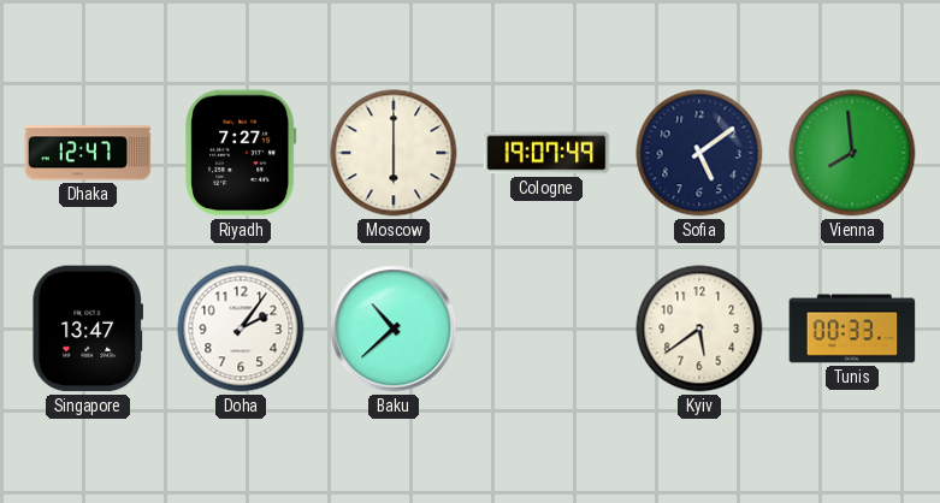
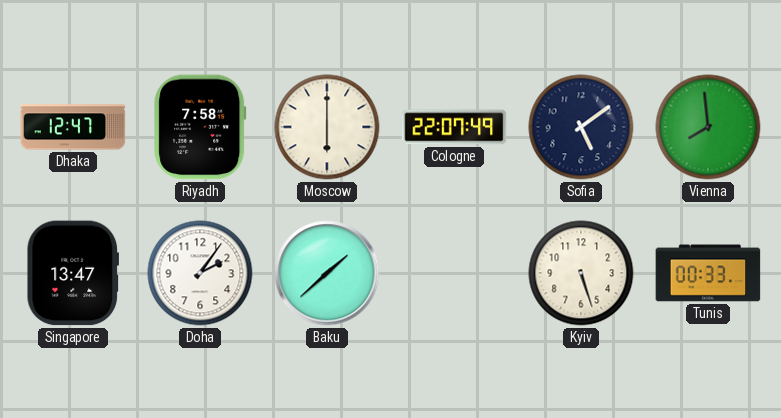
Riyadh: 7:27 -> 7:58
Cologne: 19:07 -> 22:07
Baku: 10:38 -> 1:38
Kyiv: 5:39 -> 5:27
